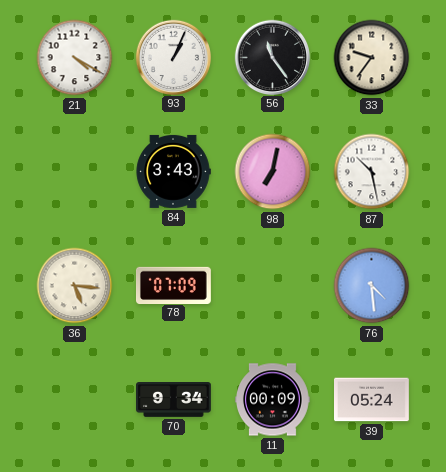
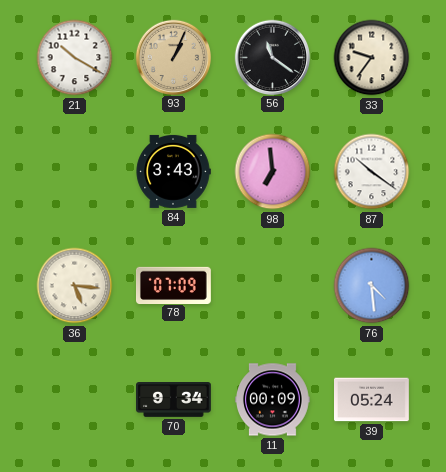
21: 4:20 -> 10:20
93 dial: white -> champagne
56: 11:24 -> 11:21
98: 7:02 -> 6:59
87: 10:28 -> 10:21
